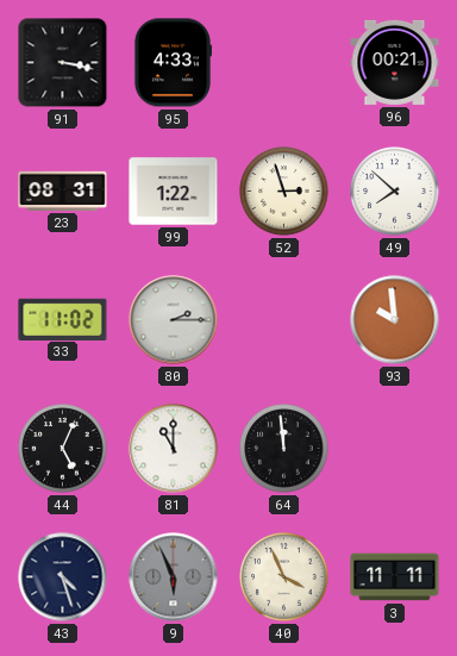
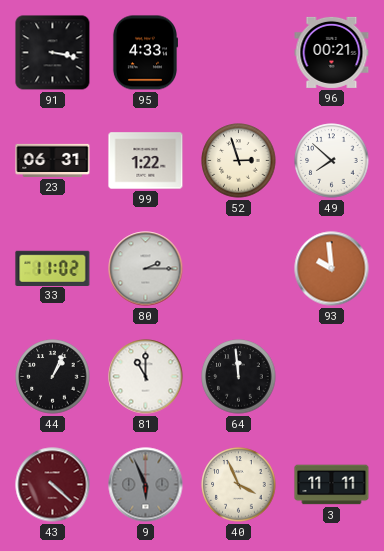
23: 08:31 -> 06:31
44: 5:04 -> 1:04
43: 4:27 -> 4:22
43 dial: navy -> burgundy
